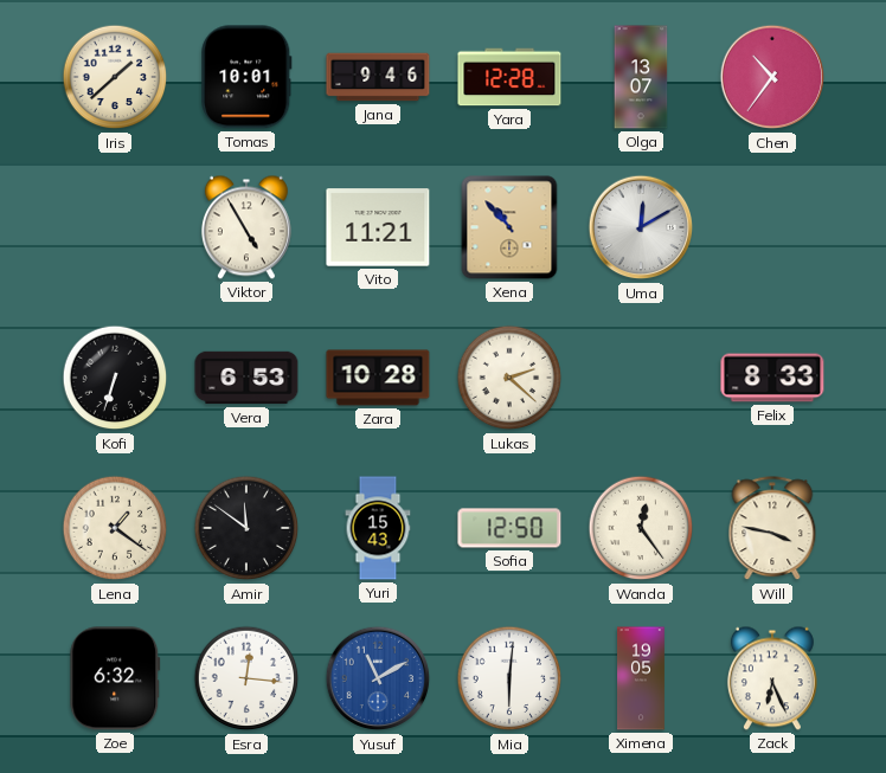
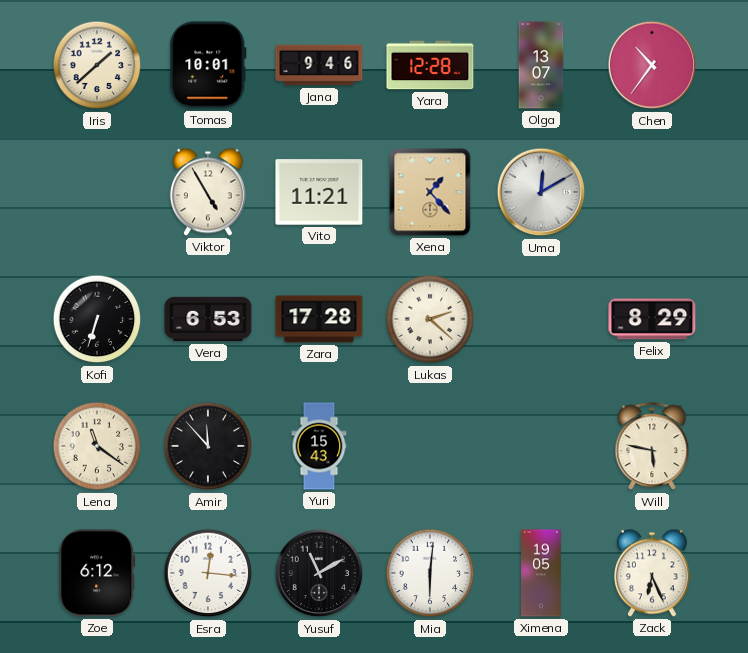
Xena: 10:53 -> 1:23
Zara: 10:28 -> 17:28
Felix: 8:33 -> 8:29
Lena: 1:21 -> 11:21
Amir: 11:51 -> 11:53
Sofia: 12:50 -> none
Wanda: 12:24 -> none
Will: 3:47 -> 5:47
Zoe: 6:32 -> 6:12
Yusuf dial: blue -> black
